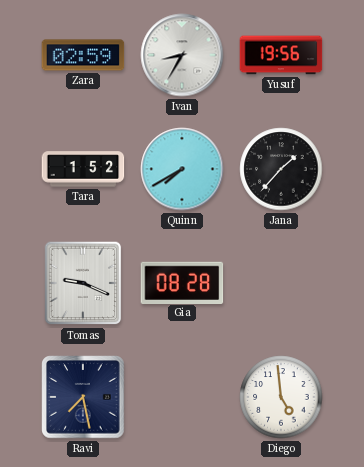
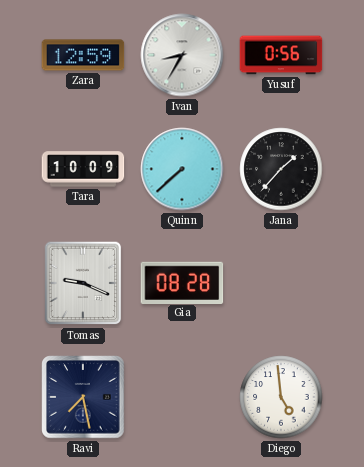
Zara: 02:59 -> 12:59
Yusuf: 19:56 -> 0:56
Tara: 1:52 -> 10:09
Quinn: 7:40 -> 7:38
